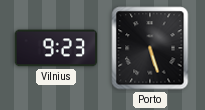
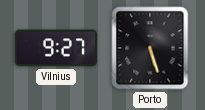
Vilnius: 9:23 -> 9:27
